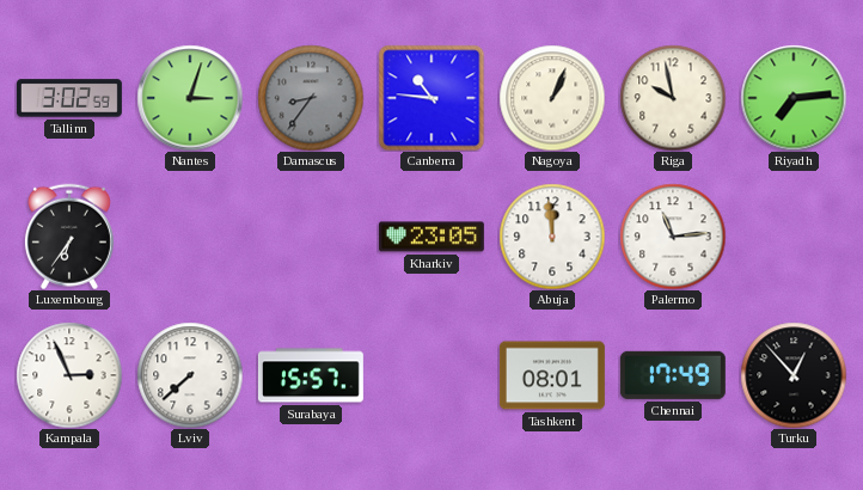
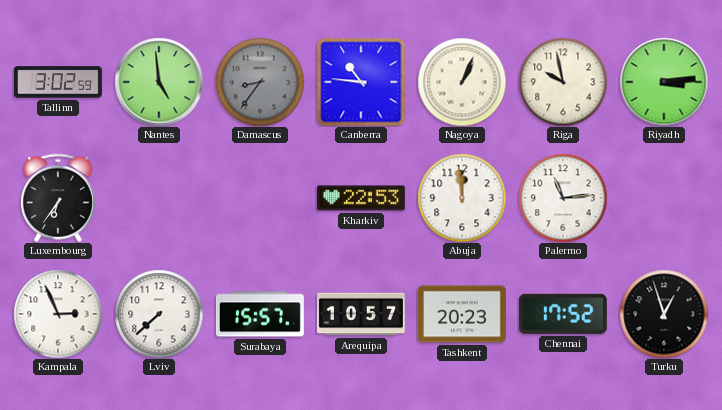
Nantes: 3:03 -> 4:59
Riyadh: 7:14 -> 3:14
Kharkiv: 23:05 -> 22:53
Arequipa: none -> 10:57
Tashkent: 08:01 -> 20:23
Chennai: 17:49 -> 17:52
Turku: 12:53 -> 12:57
